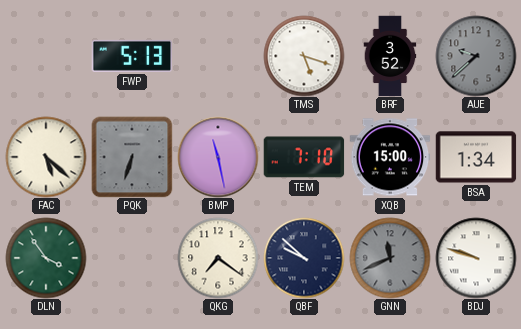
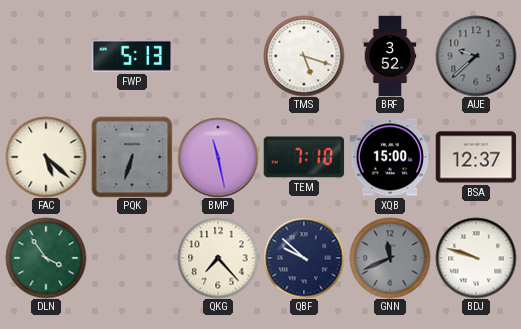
BSA: 1:34 -> 12:37
QKG: 7:21 -> 7:23
